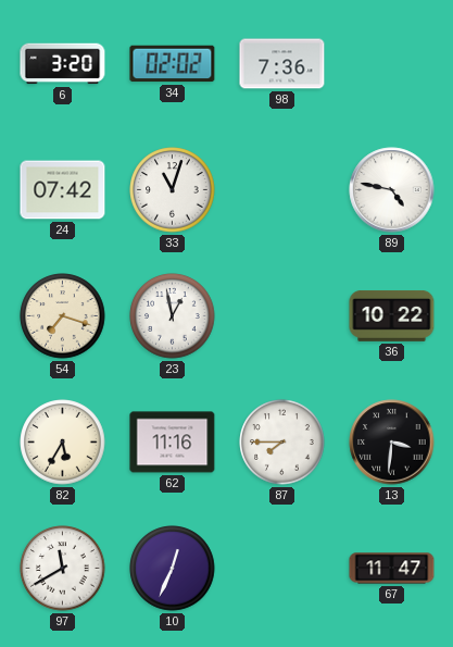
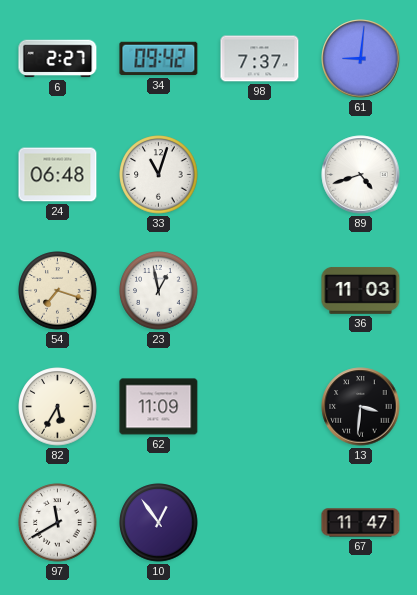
6: 3:20 -> 2:27
34: 02:02 -> 09:42
98: 7:36 -> 7:37
61: none -> 9:01
24: 07:42 -> 06:48
89: 4:47 -> 4:42
36: 10:22 -> 11:03
62: 11:16 -> 11:09
87: 7:45 -> none
10: 12:34 -> 12:54
